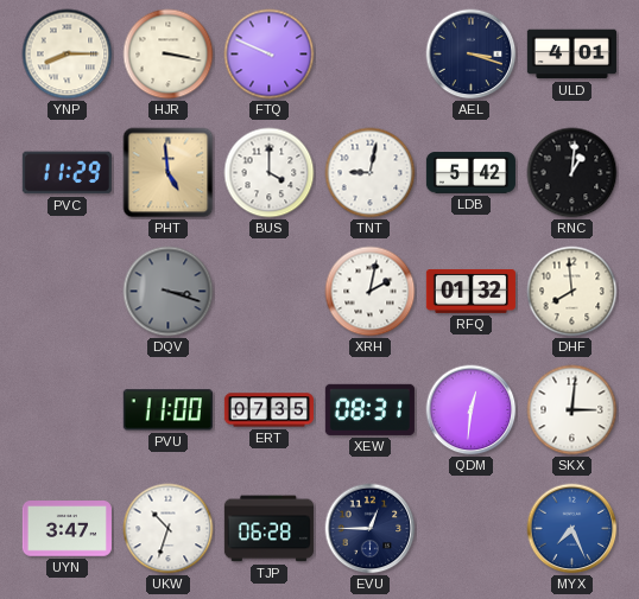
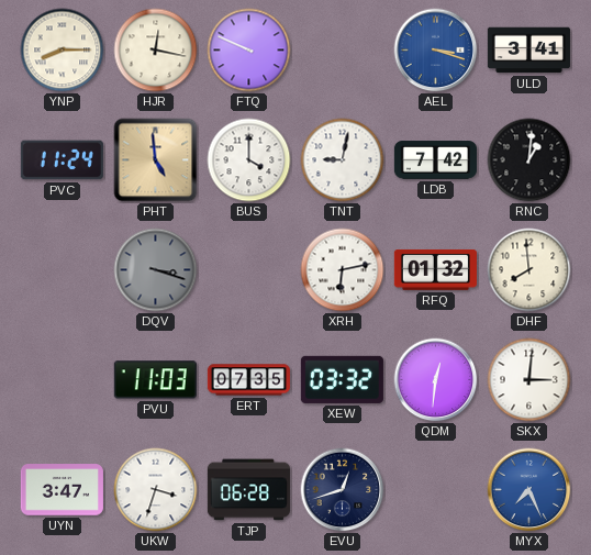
HJR: 3:17 -> 12:17
AEL dial: navy -> blue
ULD: 4:01 -> 3:41
PVC: 11:29 -> 11:24
LDB: 5:42 -> 7:42
XRH: 2:02 -> 6:13
PVU: 11:00 -> 11:03
XEW: 08:31 -> 03:32
UKW: 10:33 -> 3:33
EVU: 12:45 -> 12:42
